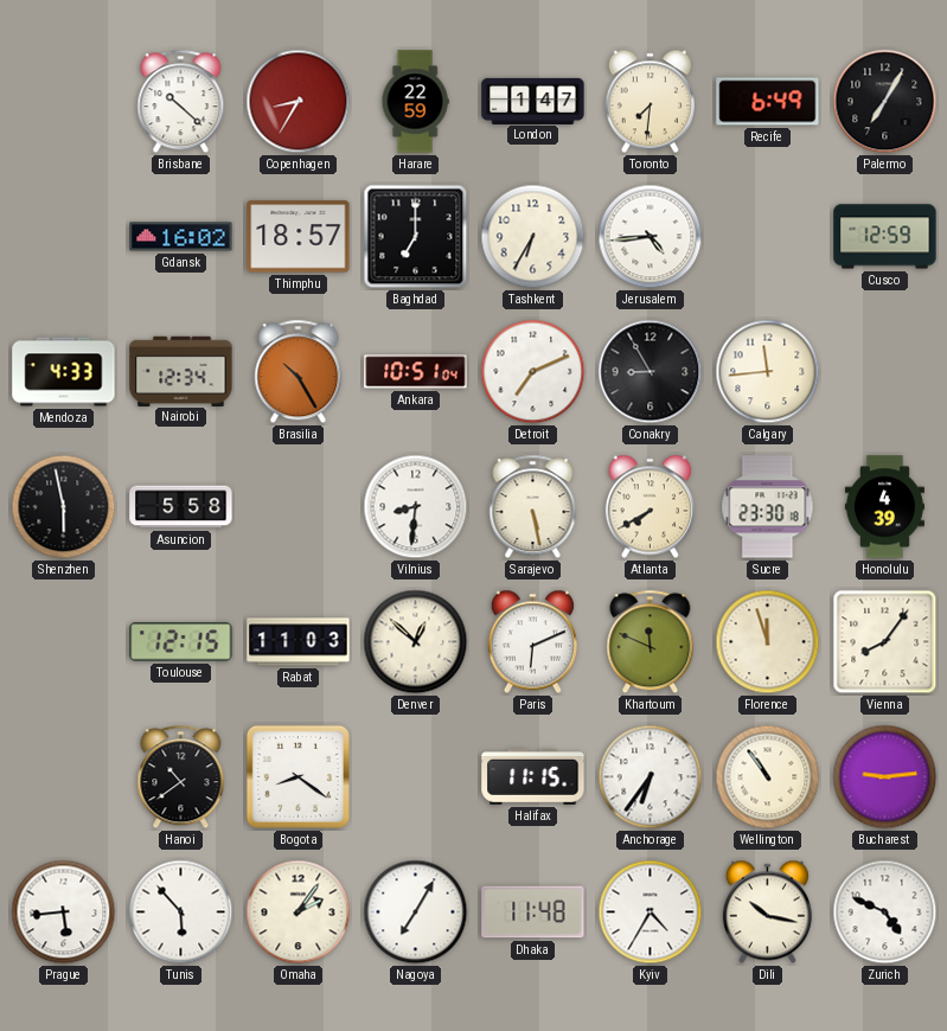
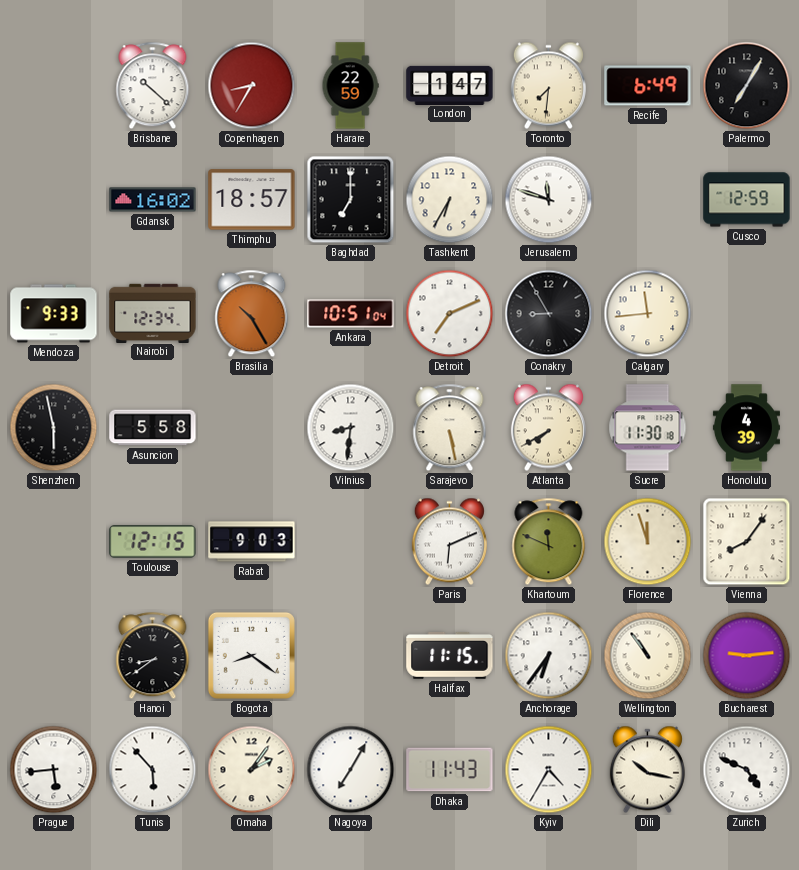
Jerusalem: 4:44 -> 11:48
Mendoza: 4:33 -> 9:33
Sucre: 23:30 -> 11:30
Rabat: 11:03 -> 9:03
Denver: 12:52 -> none
Hanoi: 10:39 -> 8:39
Dhaka: 11:48 -> 11:43
